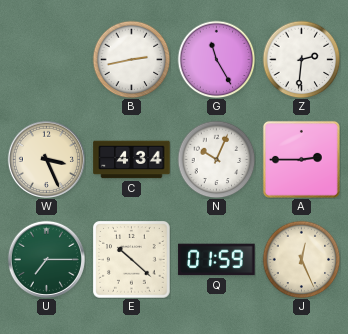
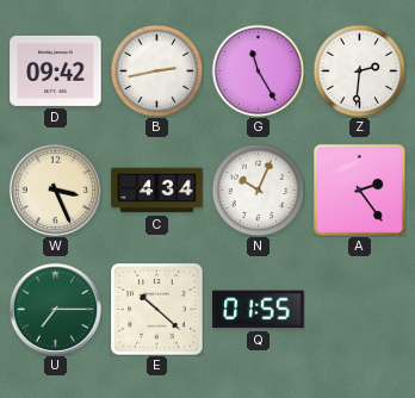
D: none -> 09:42
A: 2:45 -> 2:24
Q: 01:59 -> 01:55
J: 12:26 -> none
